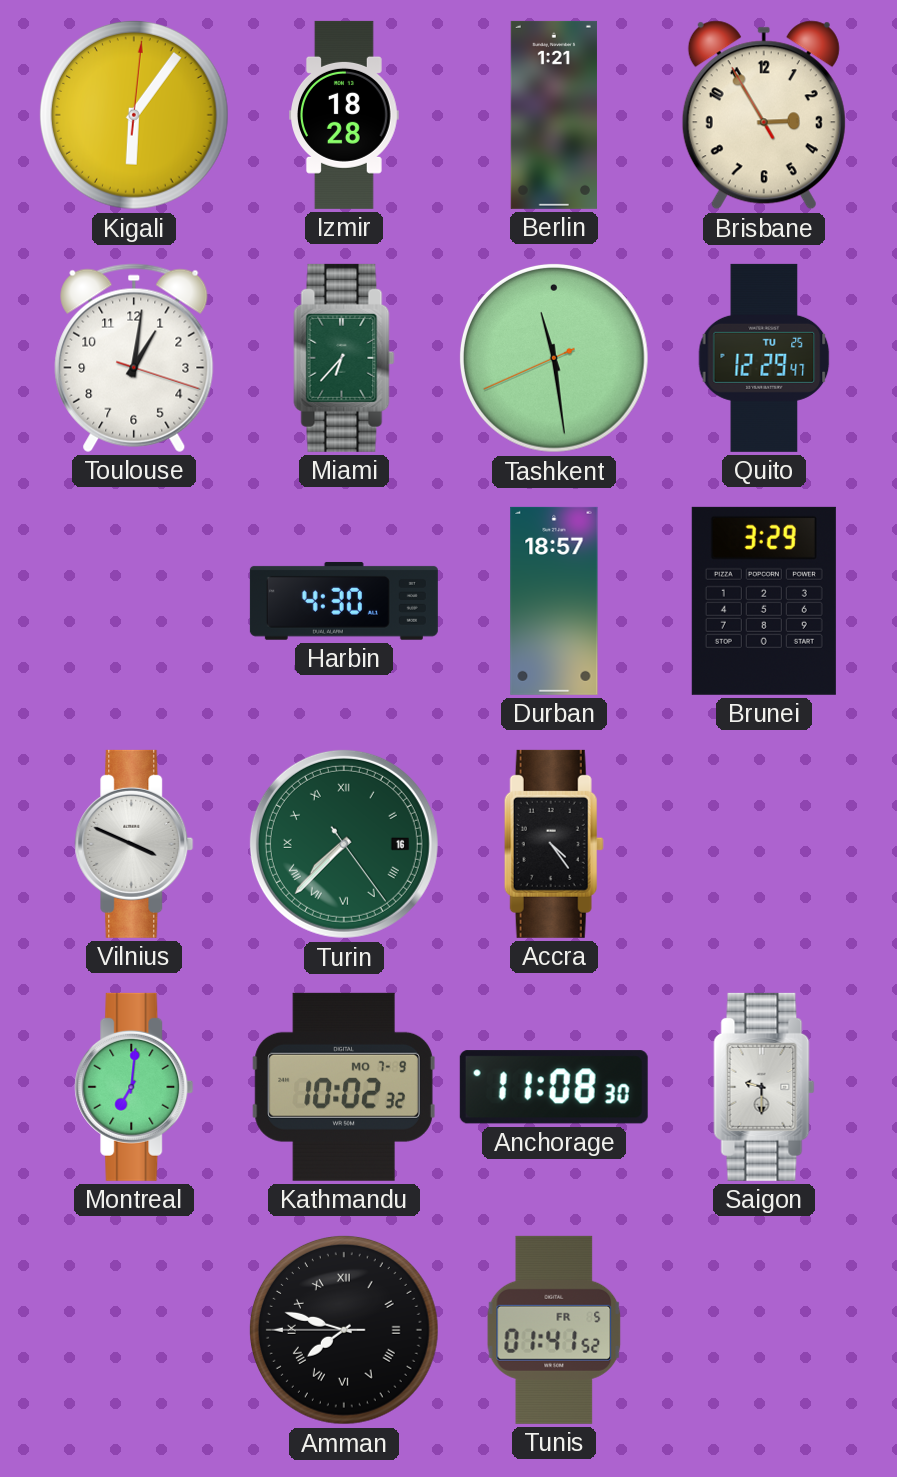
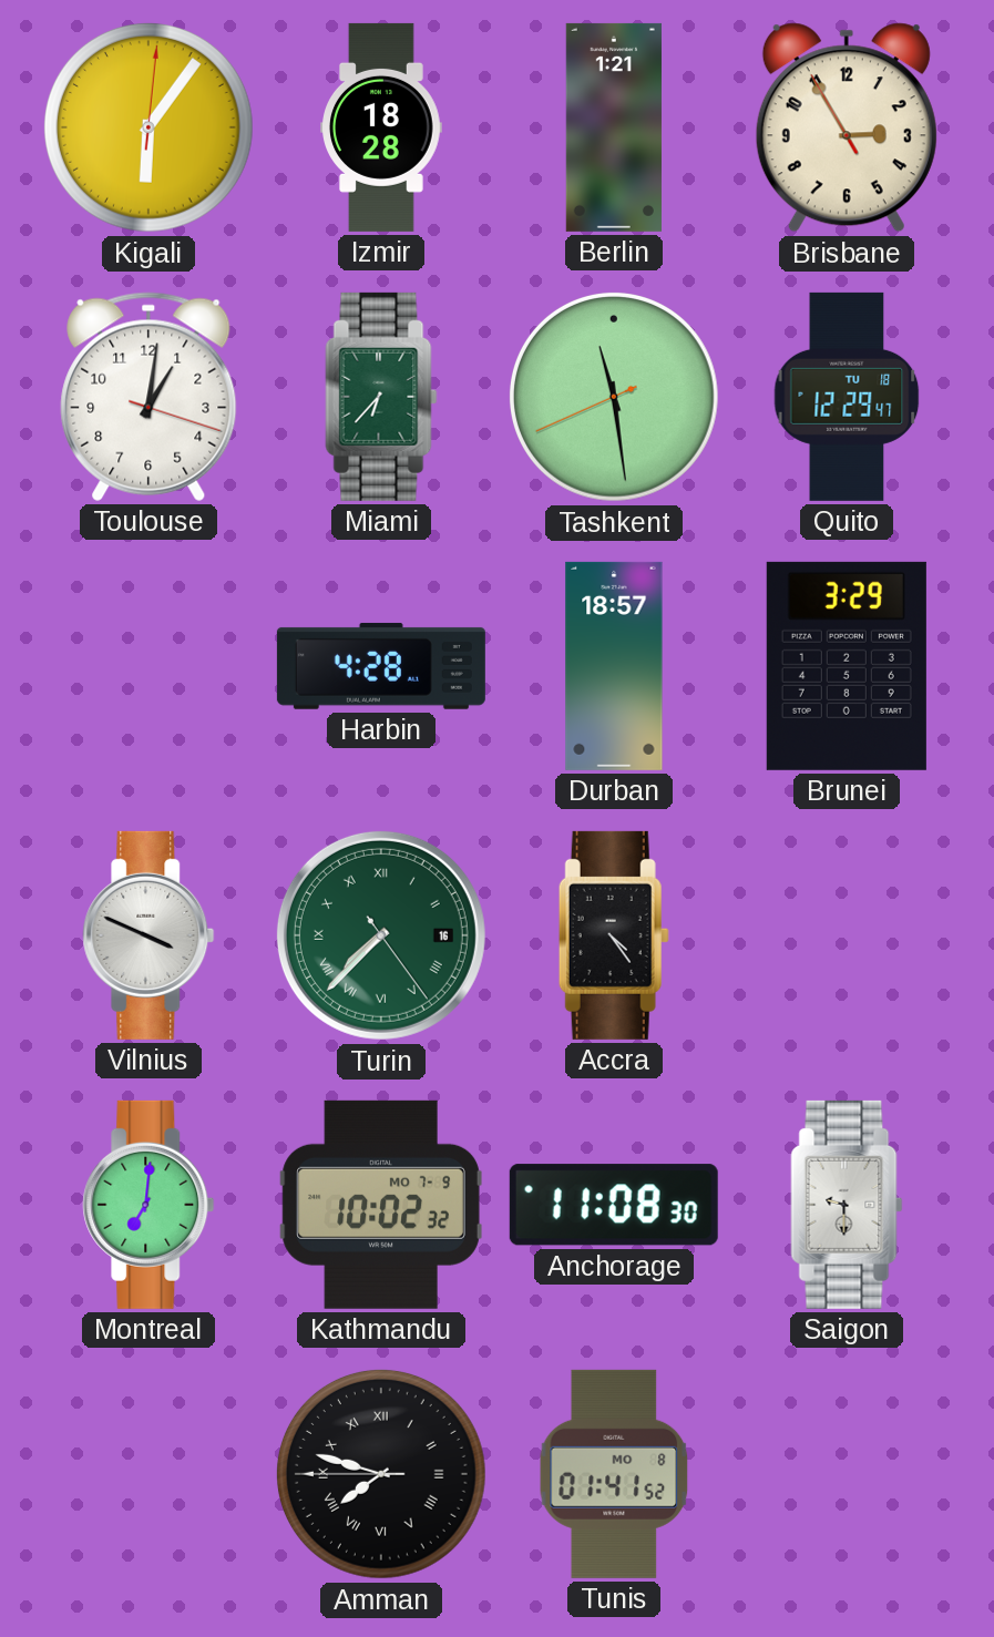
Quito date: TU 25 -> TU 18
Harbin: 4:30 -> 4:28
Tunis date: FR 5 -> MO 8
